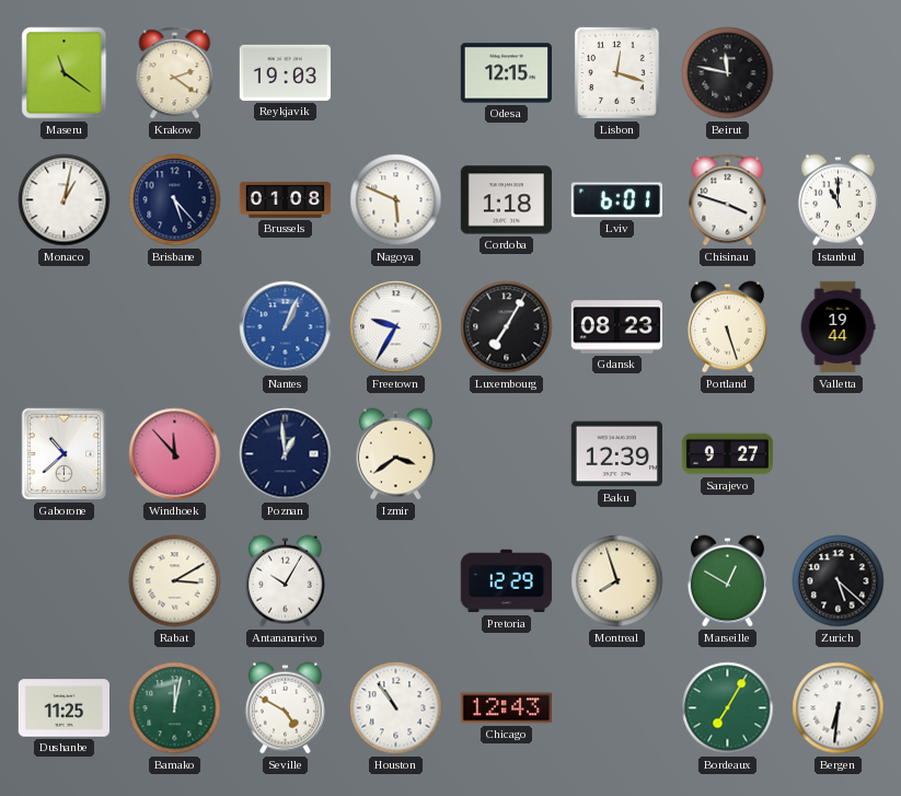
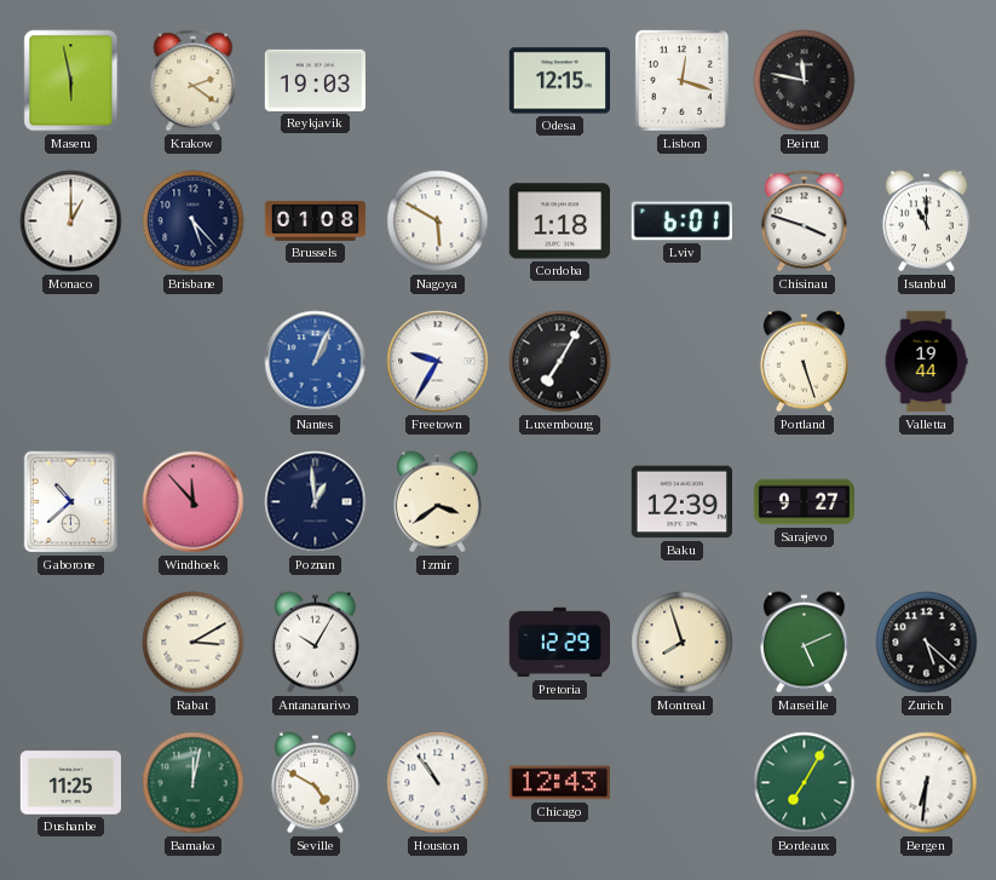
Maseru: 11:21 -> 5:58
Monaco: 1:02 -> 1:00
Nagoya: 5:49 -> 5:50
Gdansk: 08:23 -> none
Marseille: 12:50 -> 5:11
